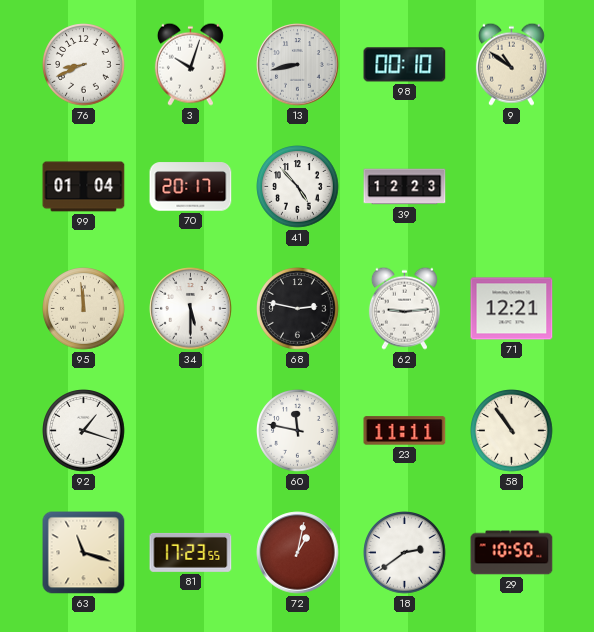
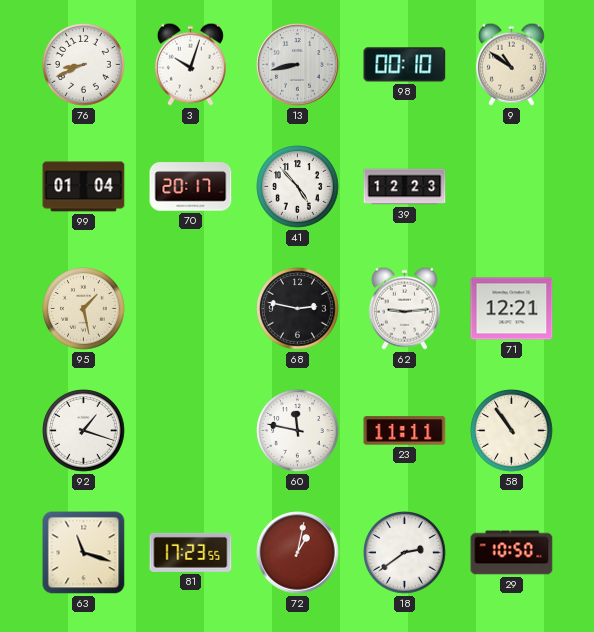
95: 11:59 -> 1:28
34: 5:30 -> none
